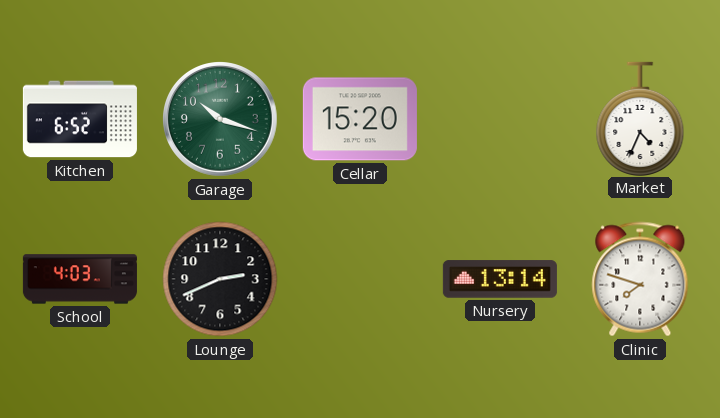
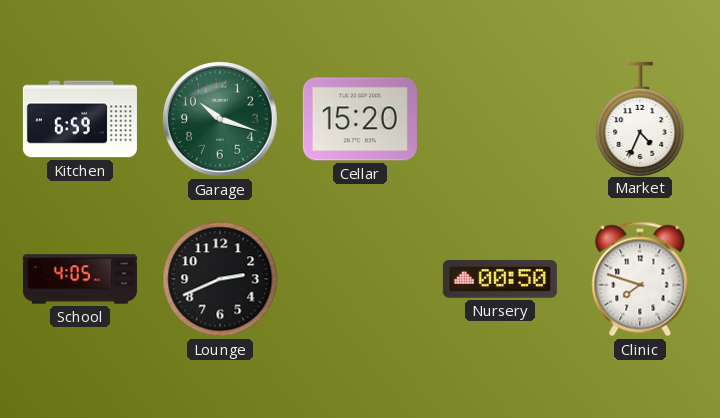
Kitchen: 6:52 -> 6:59
School: 4:03 -> 4:05
Nursery: 13:14 -> 00:50
